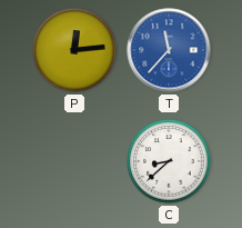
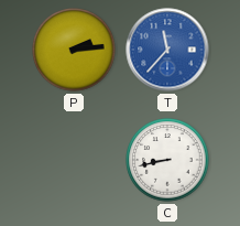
P: 12:14 -> 2:14
C: 8:38 -> 8:43
